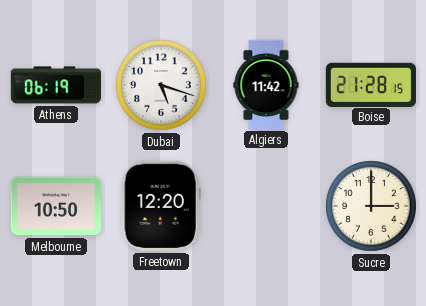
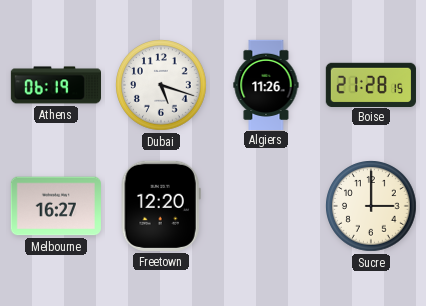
Algiers: 11:42 -> 11:26
Melbourne: 10:50 -> 16:27
